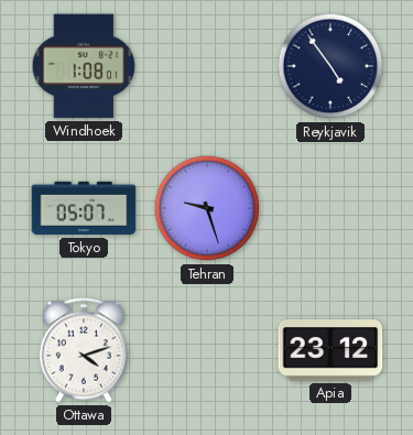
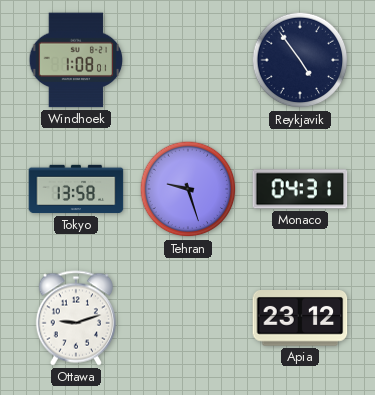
Tokyo: 05:07 -> 13:58
Monaco: none -> 04:31
Ottawa: 4:12 -> 9:12
